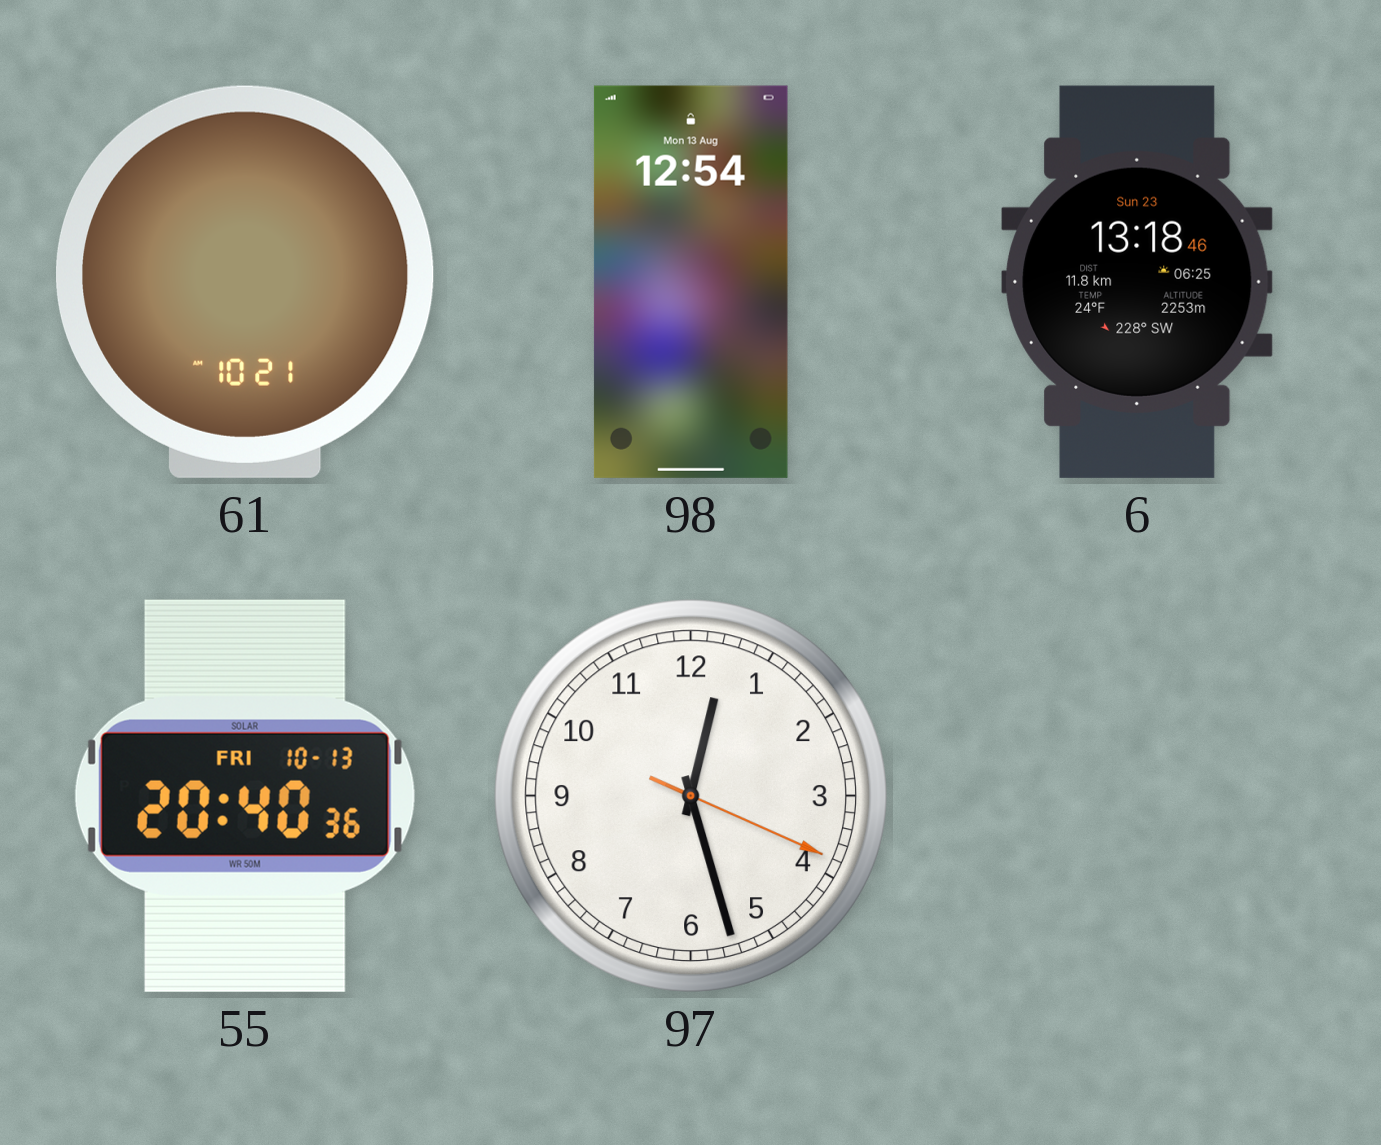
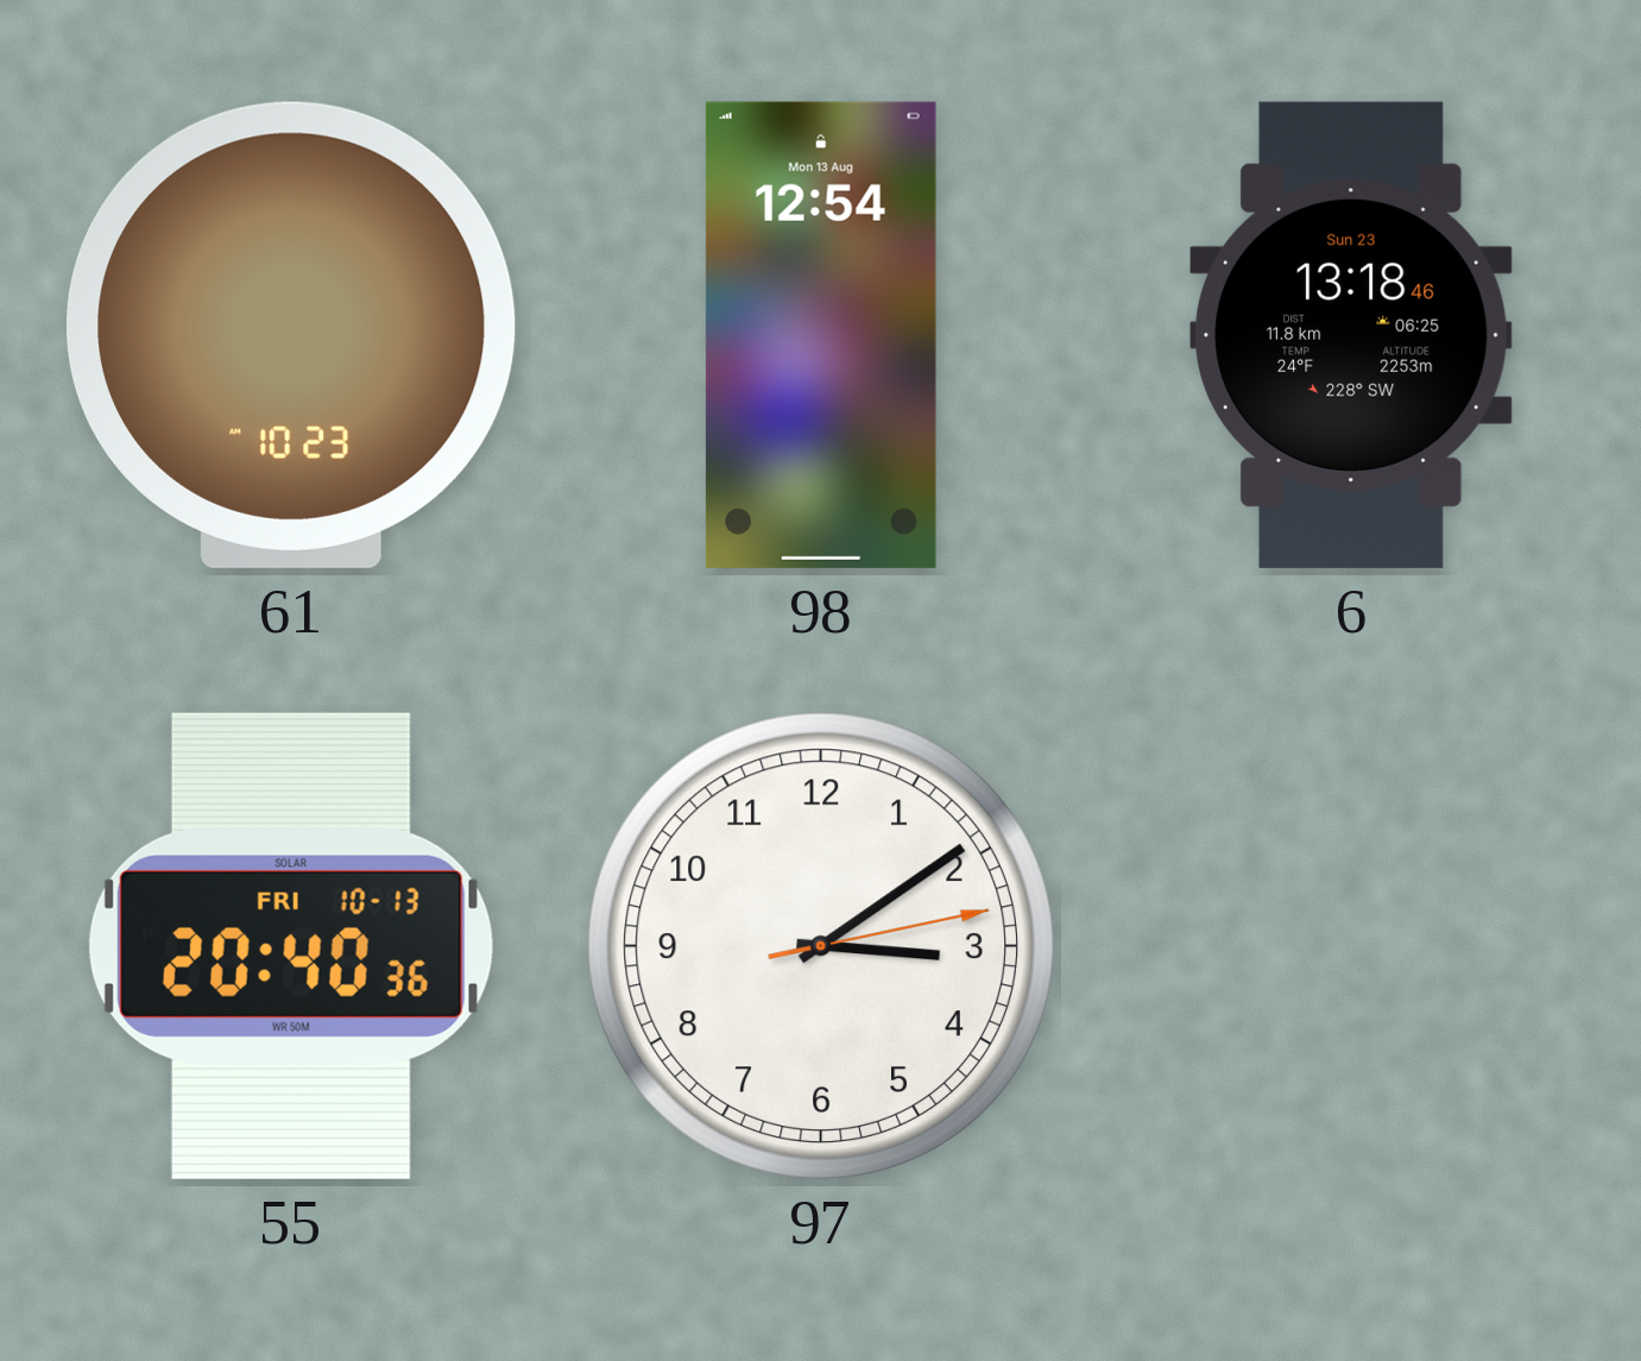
61: 10:21 -> 10:23
97: 12:27 -> 3:09
